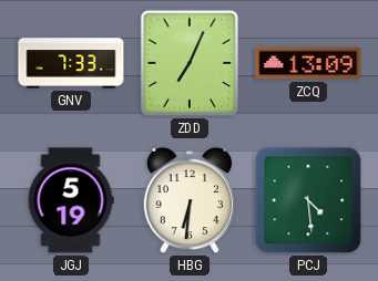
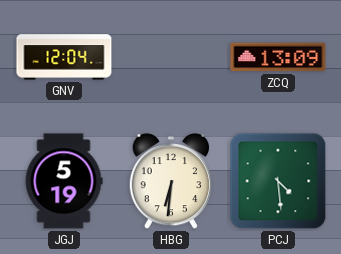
GNV: 7:33 -> 12:04
ZDD: 7:04 -> none
